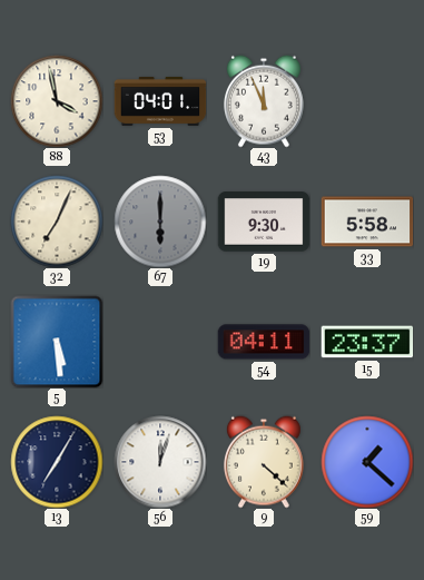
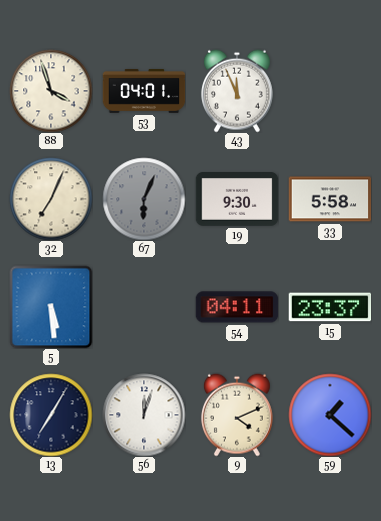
88: 3:58 -> 3:57
67: 6:00 -> 6:04
9: 4:22 -> 4:11
